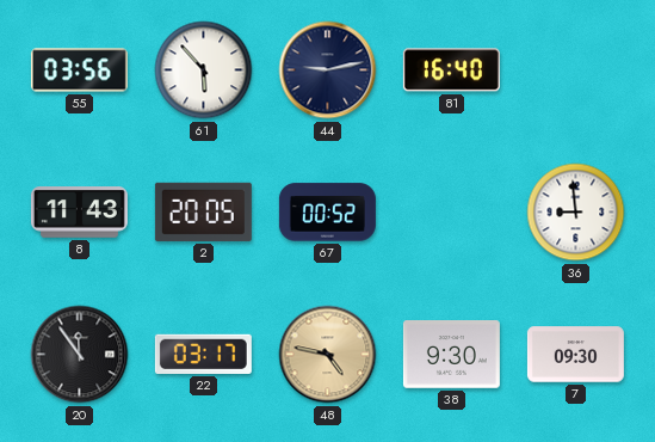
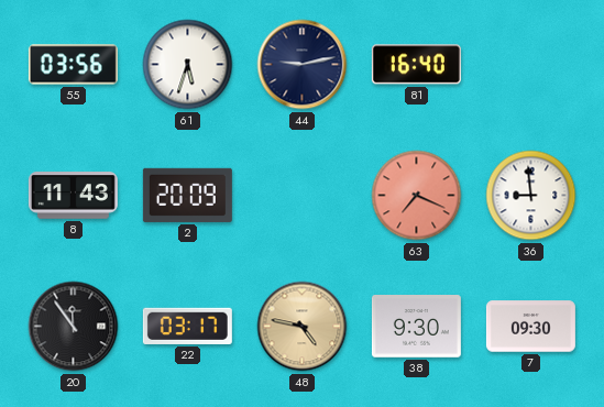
61: 5:53 -> 5:33
2: 20:05 -> 20:09
67: 00:52 -> none
63: none -> 7:19
